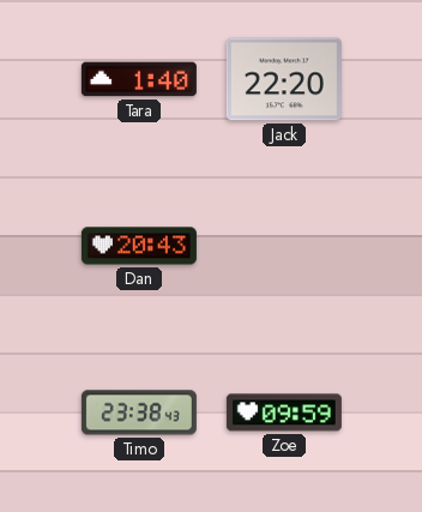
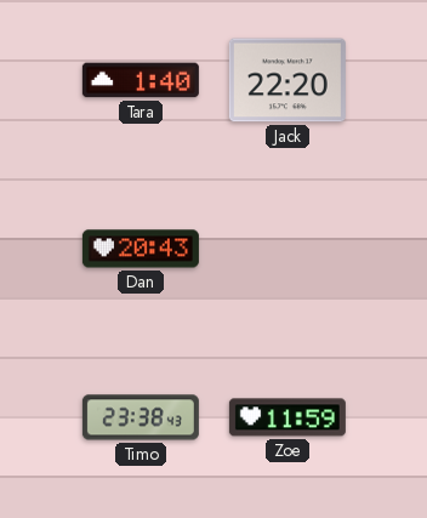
Zoe: 09:59 -> 11:59
